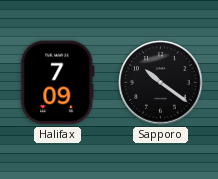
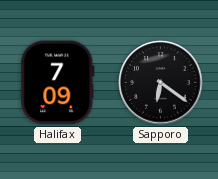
Sapporo: 10:21 -> 6:21
